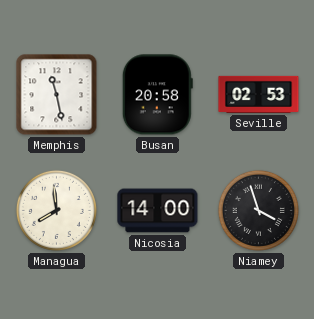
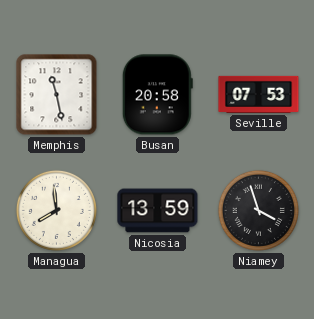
Seville: 02:53 -> 07:53
Nicosia: 14:00 -> 13:59
